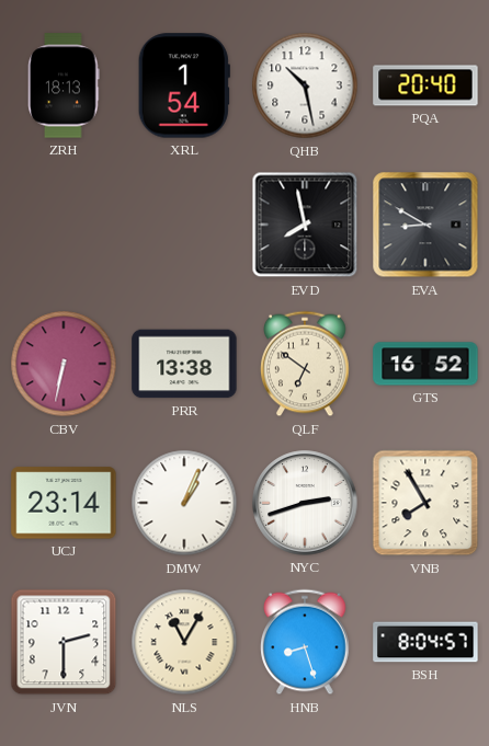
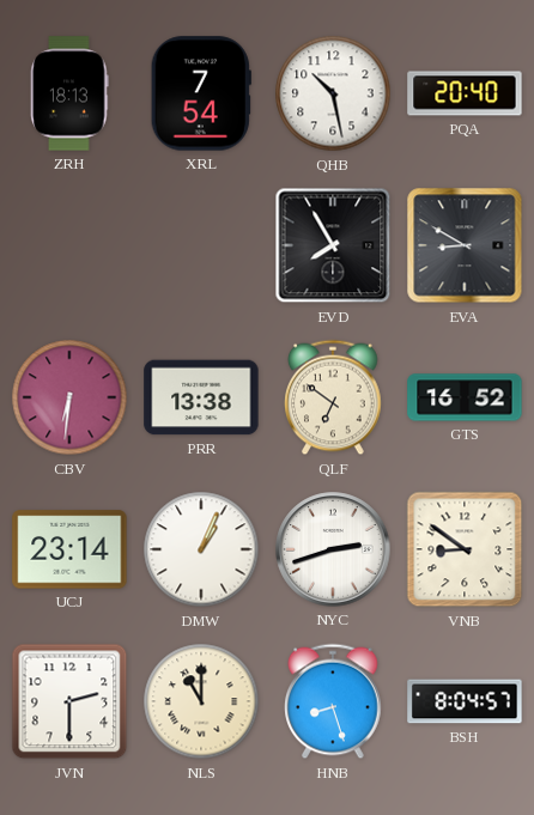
XRL: 1:54 -> 7:54
EVD: 7:58 -> 7:55
CBV: 6:32 -> 6:31
VNB: 7:55 -> 8:51
NLS: 11:05 -> 11:00
